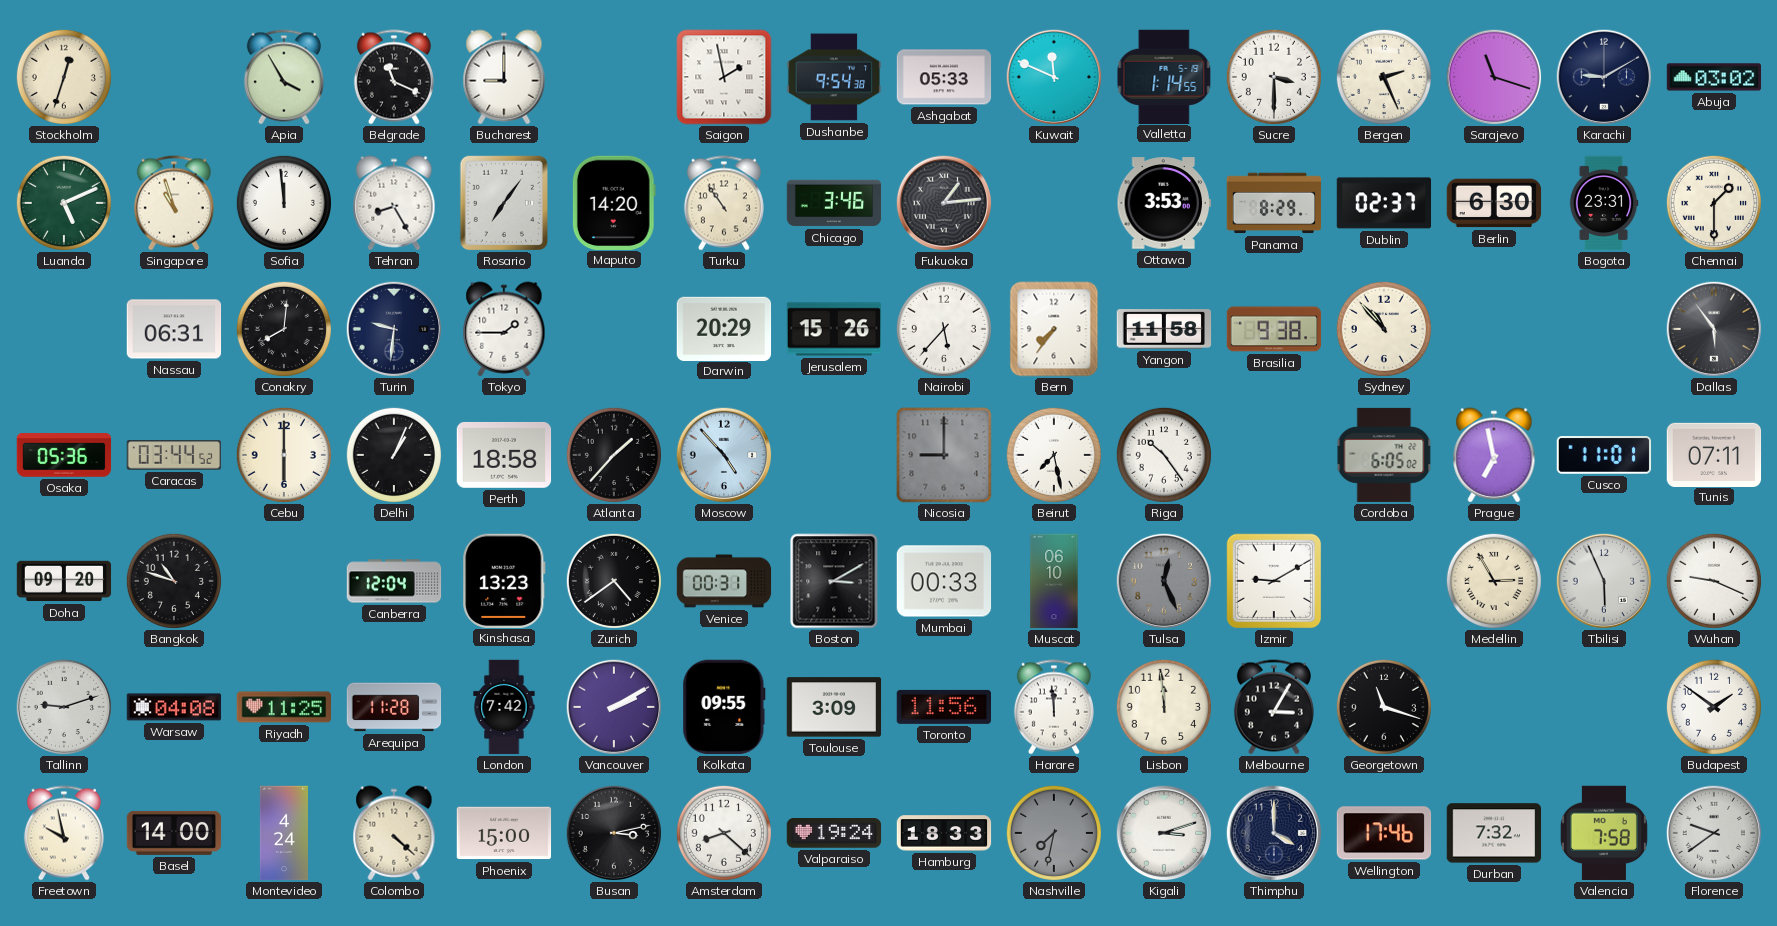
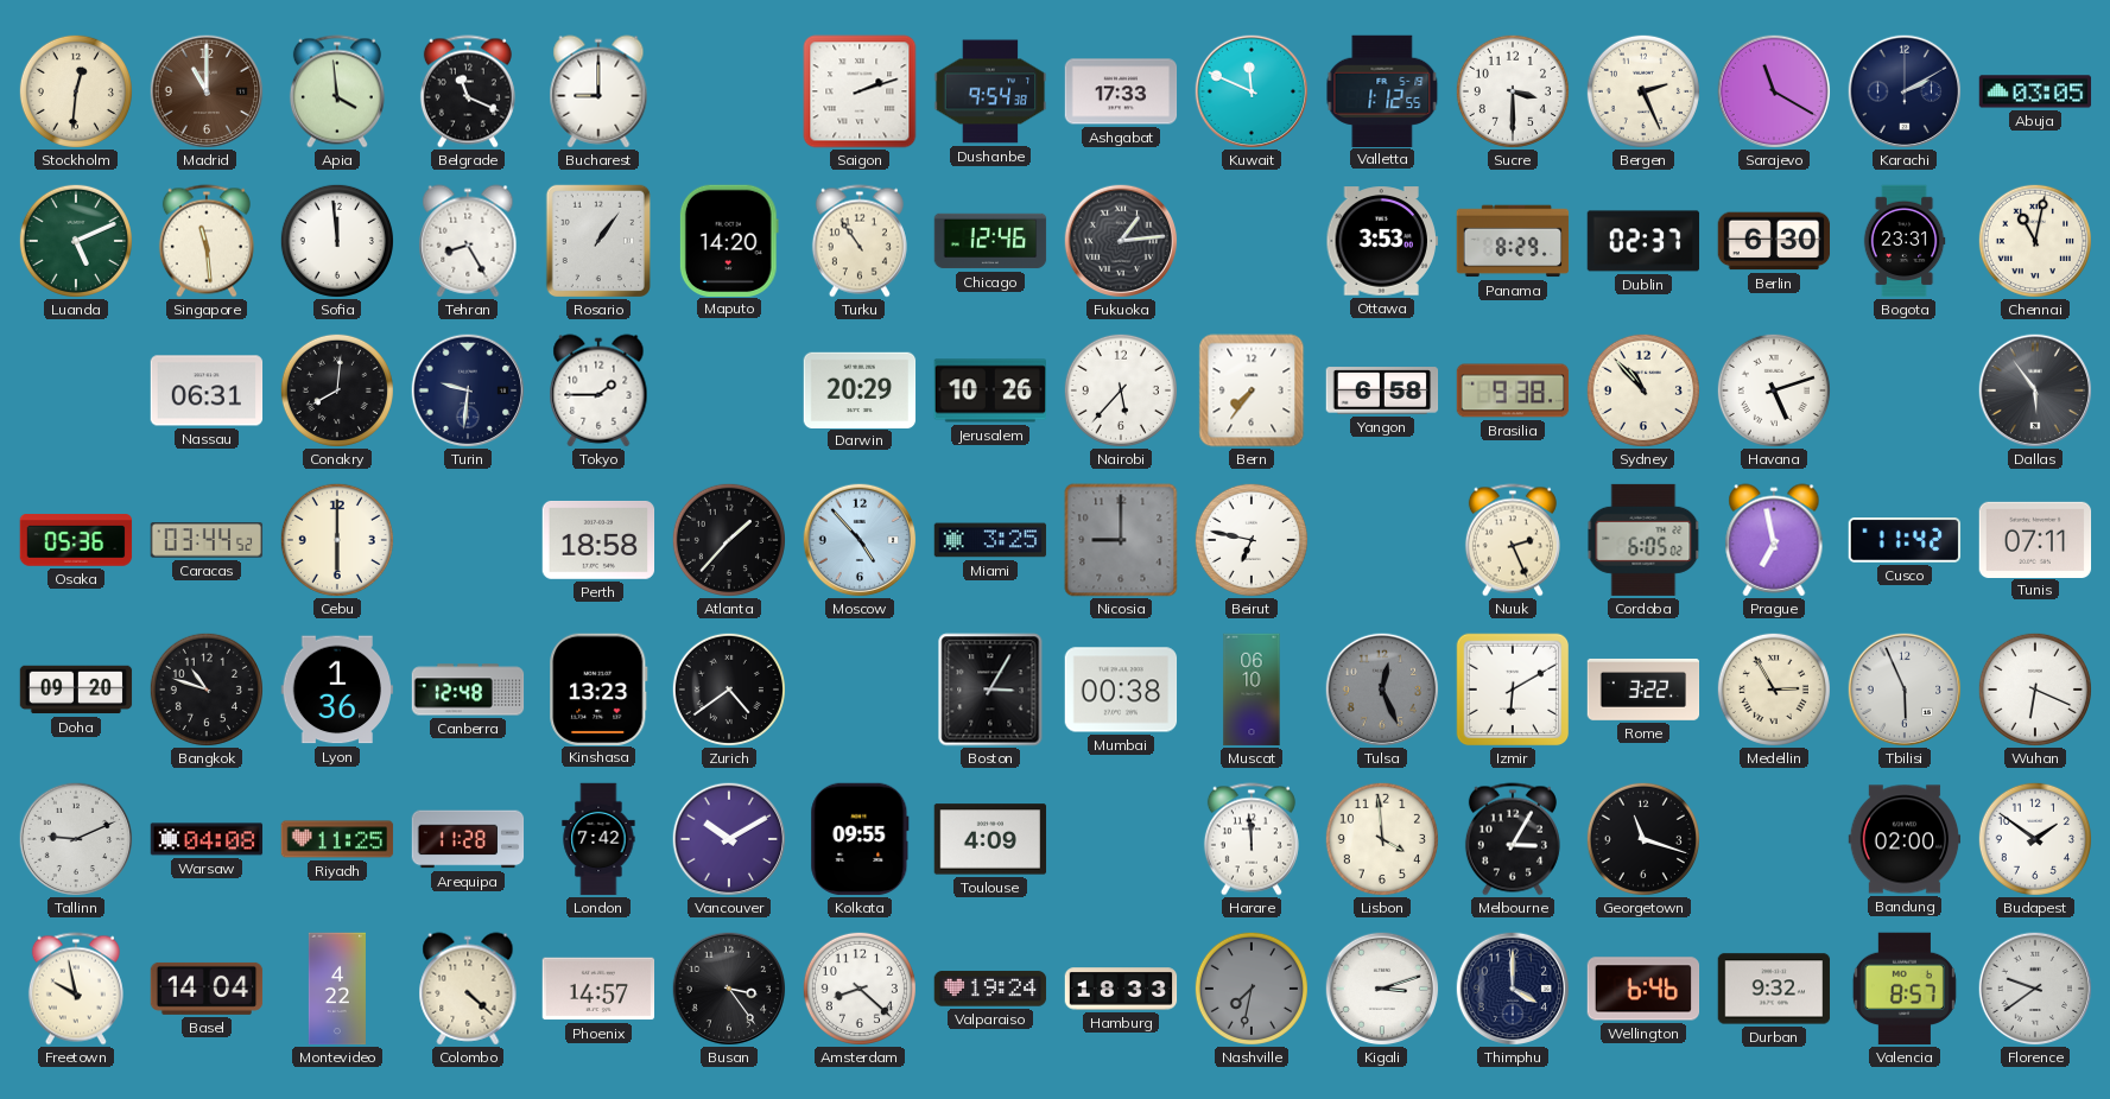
Stockholm: 12:33 -> 12:31
Madrid: none -> 11:00
Apia: 3:55 -> 3:59
Saigon: 1:58 -> 2:12
Ashgabat: 05:33 -> 17:33
Valletta: 1:14 -> 1:12
Sarajevo: 11:18 -> 11:20
Karachi: 9:10 -> 2:10
Abuja: 03:02 -> 03:05
Singapore: 10:57 -> 11:29
Rosario: 7:06 -> 1:06
Chicago: 3:46 -> 12:46
Chennai: 1:30 -> 11:02
Jerusalem: 15:26 -> 10:26
Yangon: 11:58 -> 6:58
Havana: none -> 5:12
Delhi: 1:04 -> none
Miami: none -> 3:25
Beirut: 7:28 -> 6:47
Riga: 10:24 -> none
Nuuk: none -> 2:26
Cusco: 11:01 -> 11:42
Lyon: none -> 1:36
Canberra: 12:04 -> 12:48
Venice: 00:31 -> none
Boston: 3:10 -> 3:05
Mumbai: 00:33 -> 00:38
Izmir: 9:10 -> 6:10
Rome: none -> 3:22
Wuhan: 9:19 -> 6:19
Tallinn: 9:12 -> 9:11
Vancouver: 2:10 -> 10:10
Toulouse: 3:09 -> 4:09
Toronto: 11:56 -> none
Lisbon: 11:59 -> 3:59
Bandung: none -> 02:00
Basel: 14:00 -> 14:04
Montevideo: 4:24 -> 4:22
Phoenix: 15:00 -> 14:57
Busan: 3:13 -> 3:24
Wellington: 17:46 -> 6:46
Durban: 7:32 -> 9:32
Valencia: 7:58 -> 8:57
